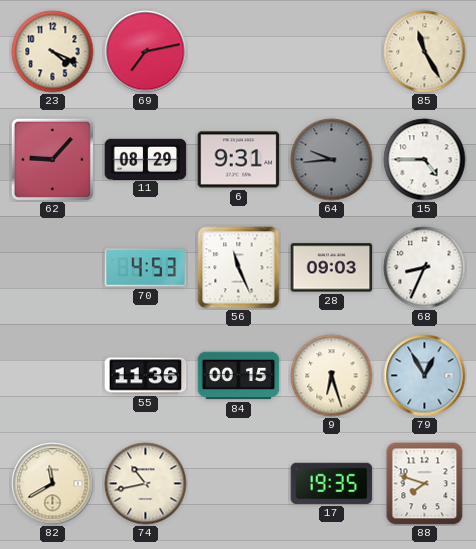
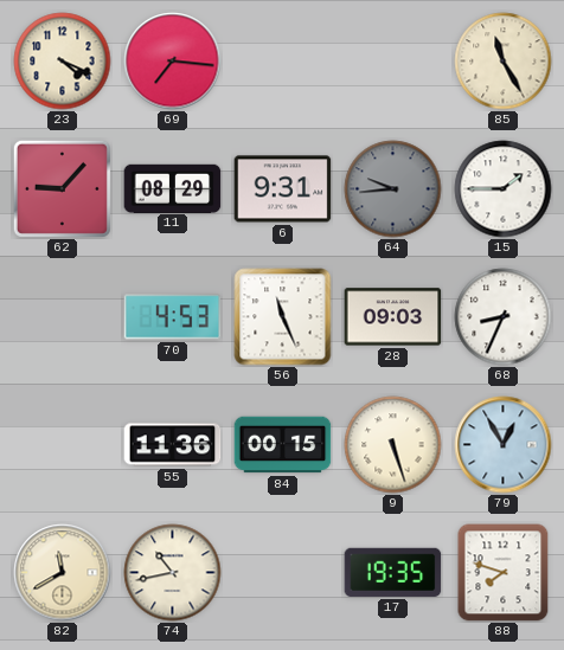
69: 7:13 -> 7:16
15: 4:45 -> 1:45
9: 6:27 -> 5:27
